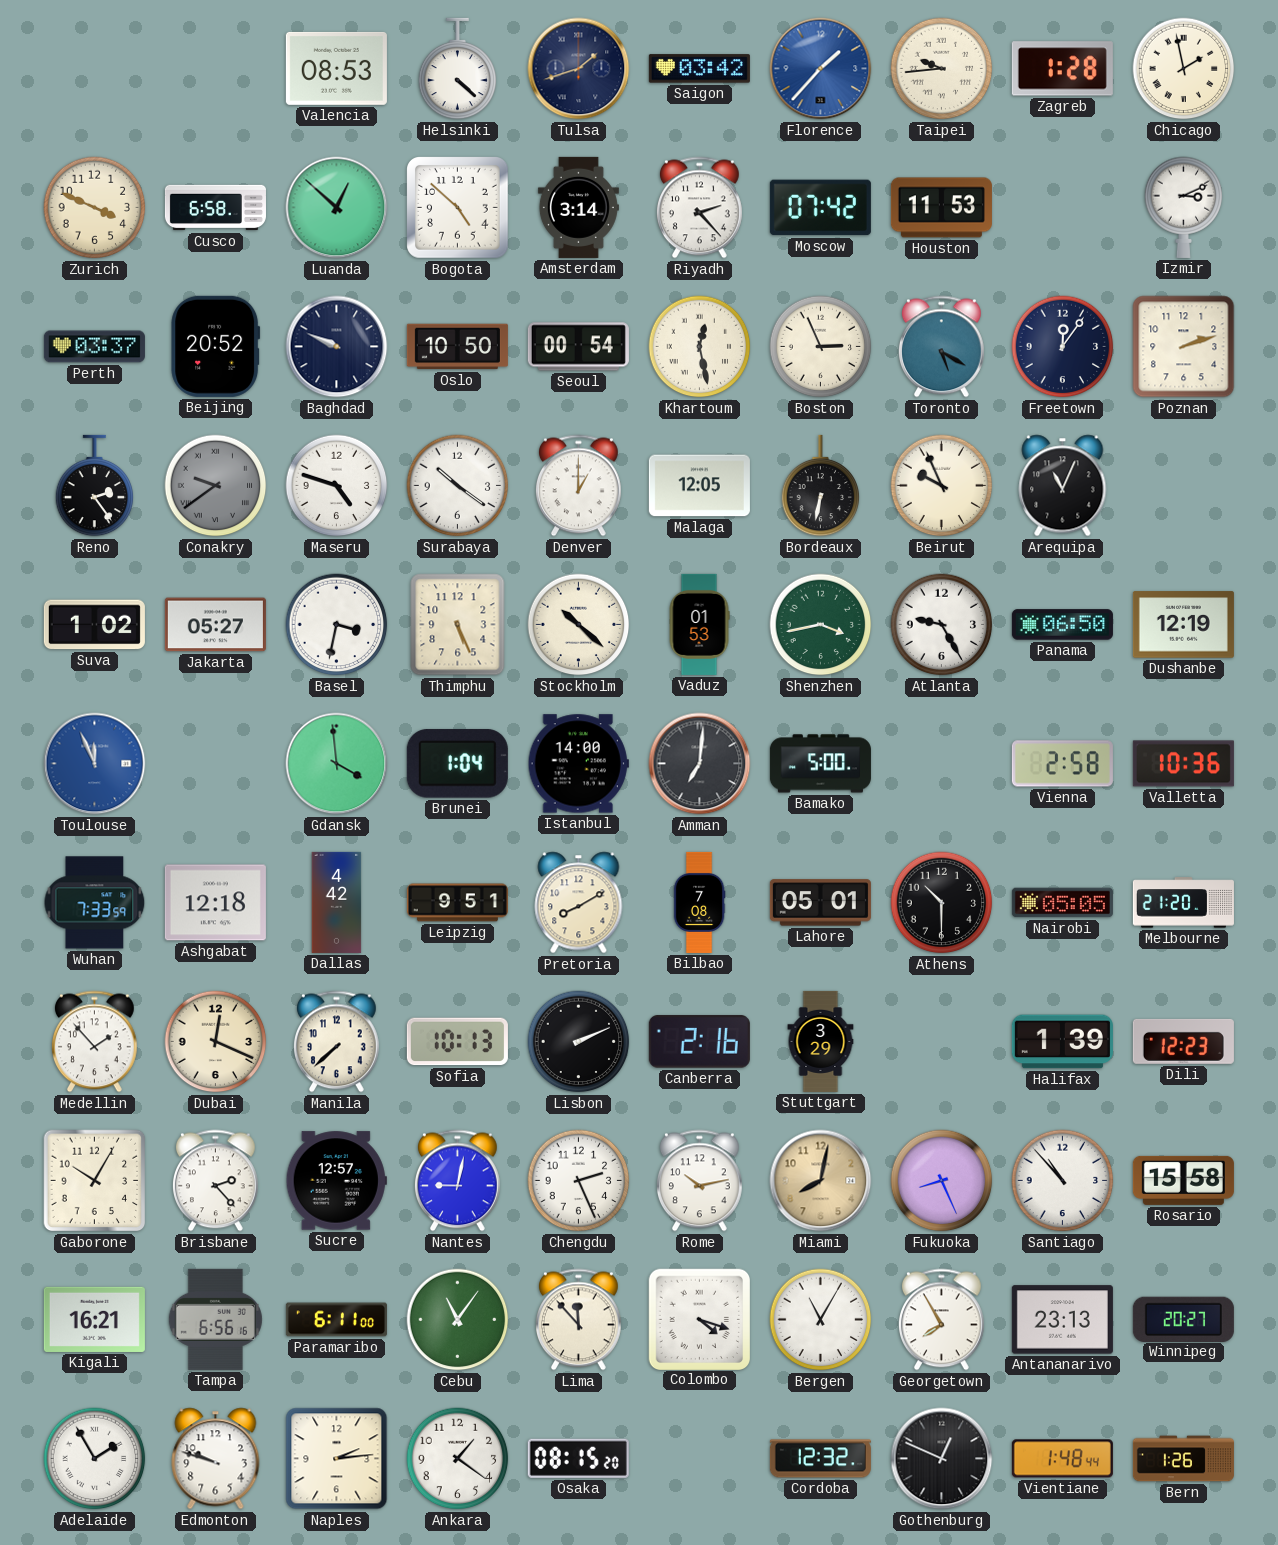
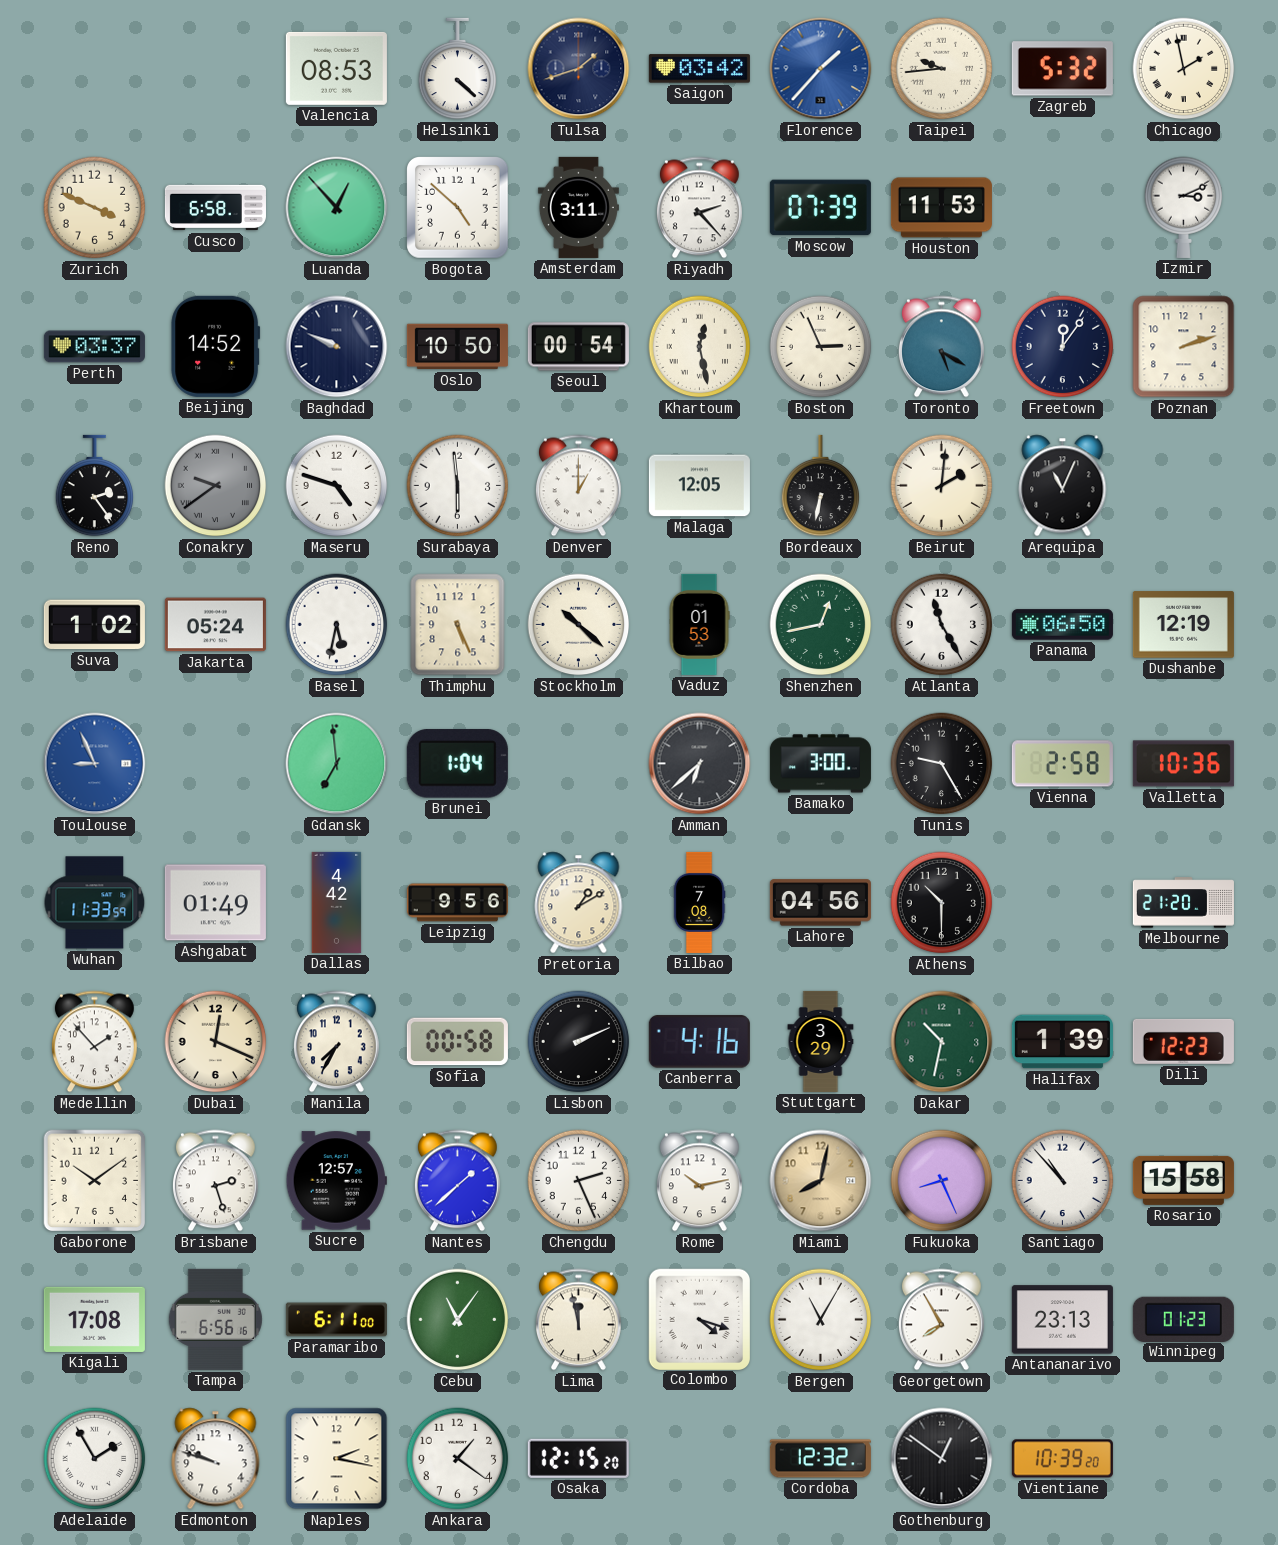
Zagreb: 1:28 -> 5:32
Luanda: 12:52 -> 12:53
Amsterdam: 3:14 -> 3:11
Moscow: 07:42 -> 07:39
Beijing: 20:52 -> 14:52
Surabaya: 10:21 -> 5:59
Beirut: 9:56 -> 2:01
Jakarta: 05:27 -> 05:24
Basel: 3:32 -> 5:32
Shenzhen: 3:43 -> 12:43
Atlanta: 9:25 -> 11:25
Toulouse: 11:56 -> 8:56
Gdansk: 3:59 -> 6:59
Istanbul: 14:00 -> none
Amman: 7:01 -> 6:38
Bamako: 5:00 -> 3:00
Tunis: none -> 9:25
Wuhan: 7:33 -> 11:33
Ashgabat: 12:18 -> 01:49
Leipzig: 9:51 -> 9:56
Pretoria: 8:10 -> 1:10
Lahore: 05:01 -> 04:56
Nairobi: 05:05 -> none
Manila: 7:38 -> 7:35
Sofia: 10:13 -> 00:58
Canberra: 2:16 -> 4:16
Dakar: none -> 10:32
Gaborone: 10:05 -> 10:09
Brisbane: 2:23 -> 2:27
Nantes: 9:02 -> 1:38
Kigali: 16:21 -> 17:08
Lima: 11:53 -> 11:58
Winnipeg: 20:27 -> 01:23
Naples: 2:14 -> 2:17
Osaka: 08:15 -> 12:15
Gothenburg: 12:49 -> 12:51
Vientiane: 1:48 -> 10:39
Bern: 1:26 -> none
